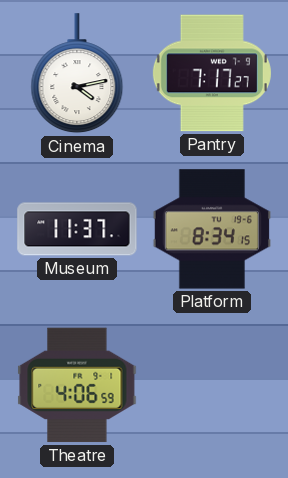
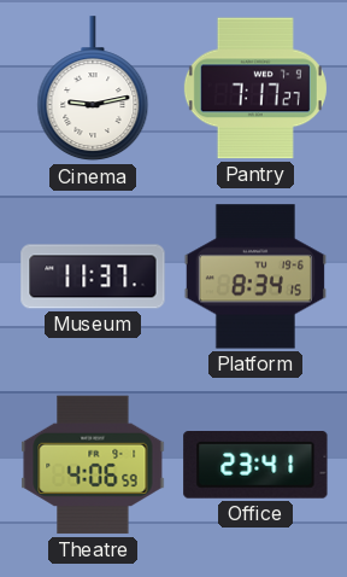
Cinema: 4:13 -> 9:13
Office: none -> 23:41
